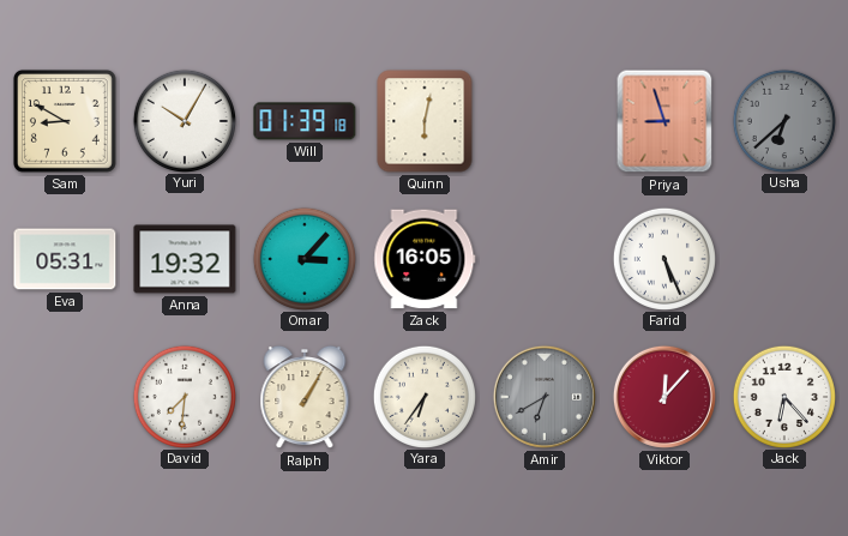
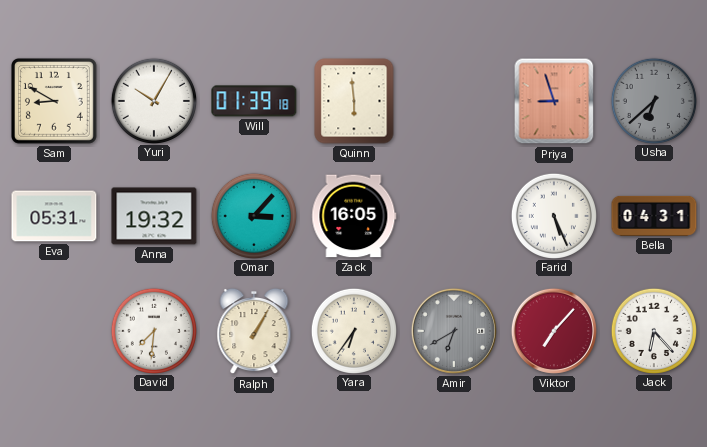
Quinn: 6:02 -> 5:59
Bella: none -> 04:31
Viktor: 12:07 -> 7:07
